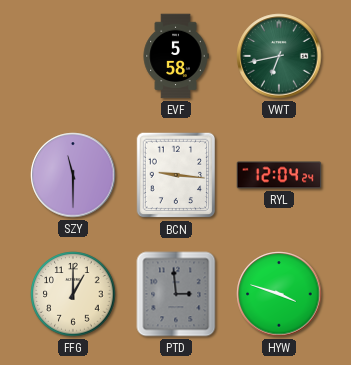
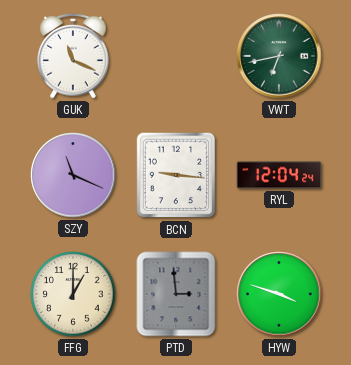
GUK: none -> 11:19
EVF: 5:58 -> none
SZY: 11:30 -> 11:19
